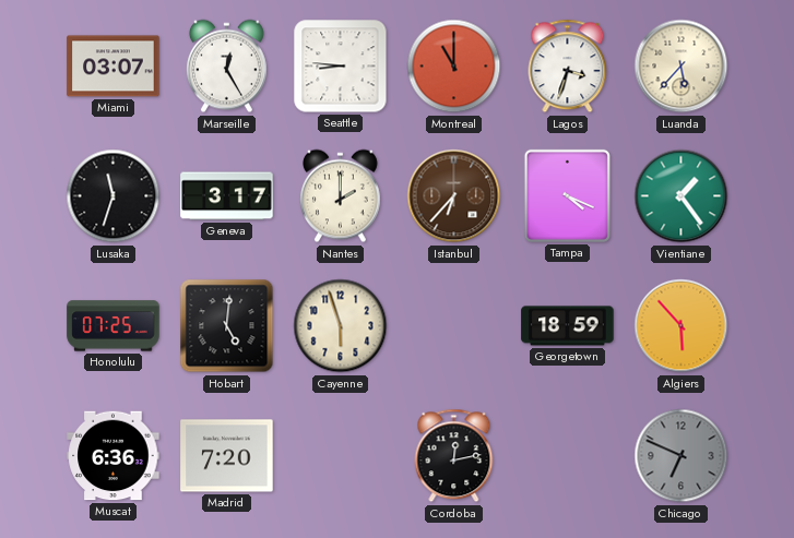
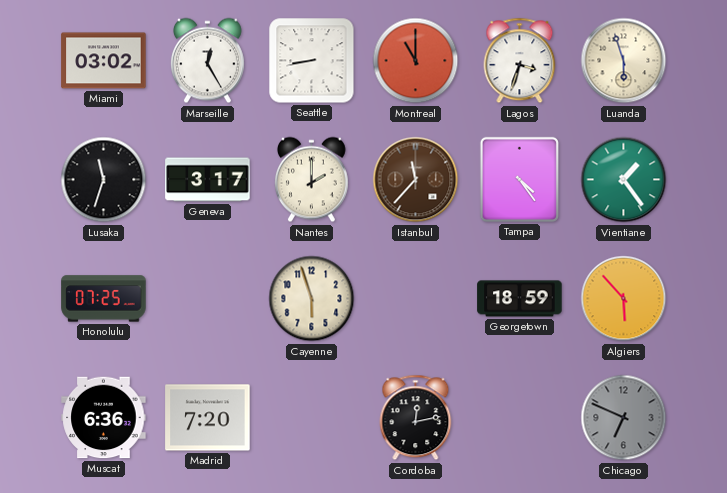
Miami: 03:07 -> 03:02
Seattle: 8:46 -> 8:43
Luanda: 5:37 -> 5:57
Istanbul: 6:37 -> 11:37
Tampa: 4:19 -> 4:24
Hobart: 5:01 -> none
